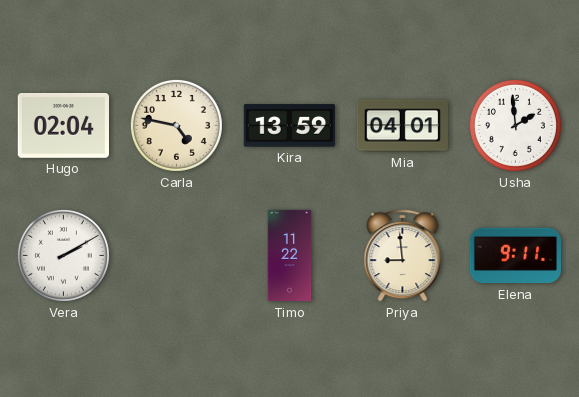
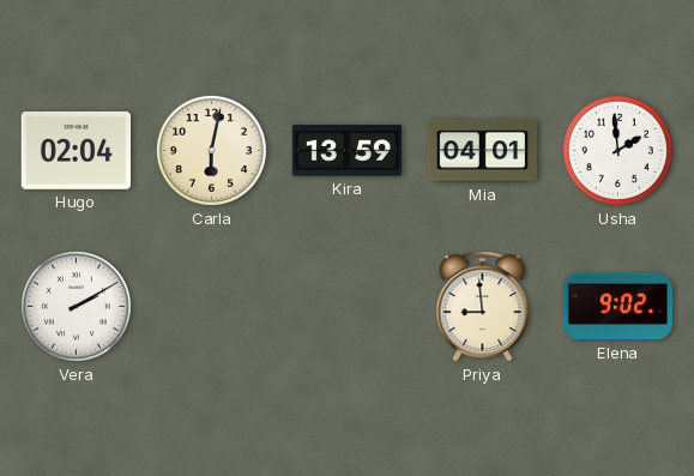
Carla: 4:47 -> 6:02
Timo: 11:22 -> none
Elena: 9:11 -> 9:02
